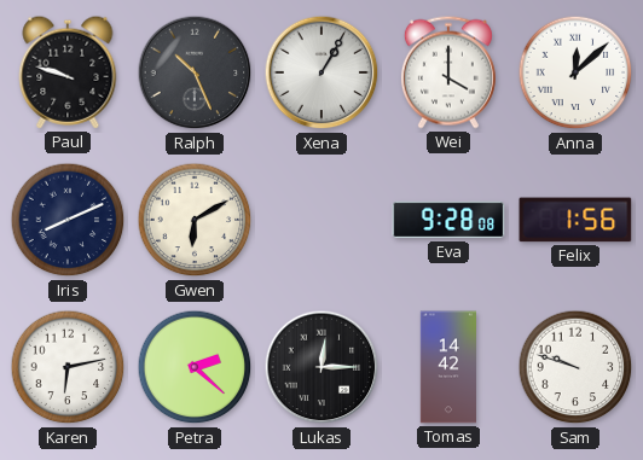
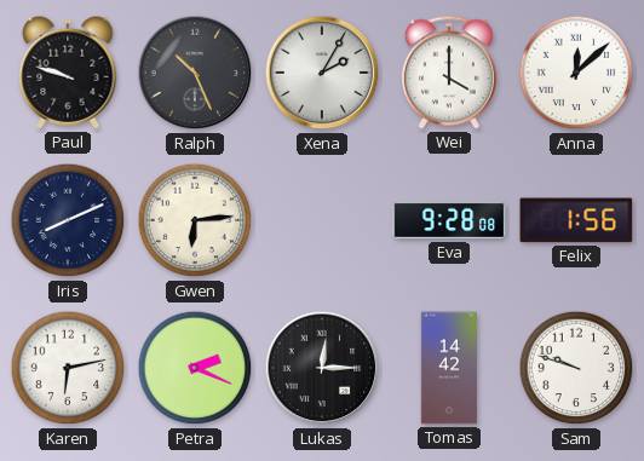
Xena: 1:05 -> 2:05
Gwen: 6:10 -> 6:14
Petra: 2:22 -> 2:19
